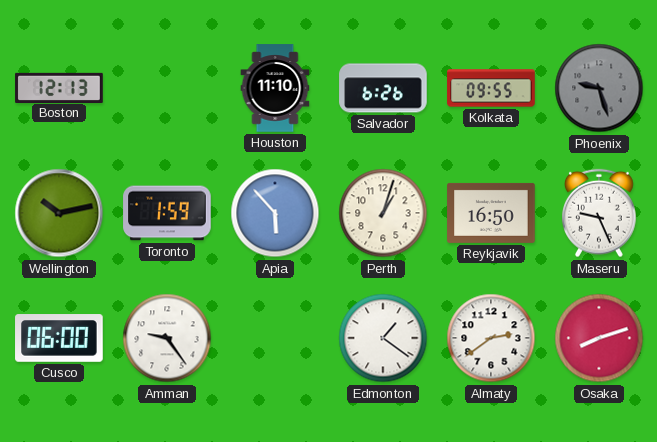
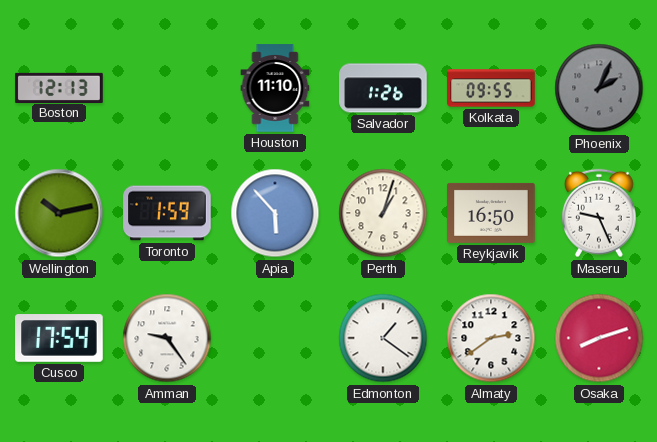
Salvador: 6:26 -> 1:26
Phoenix: 9:27 -> 2:04
Cusco: 06:00 -> 17:54
